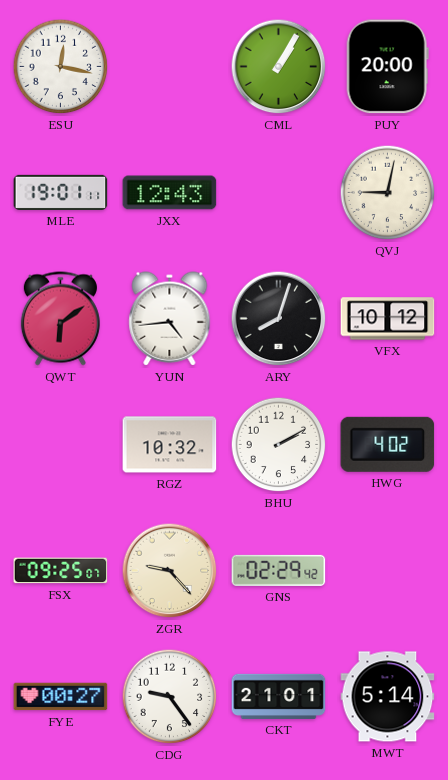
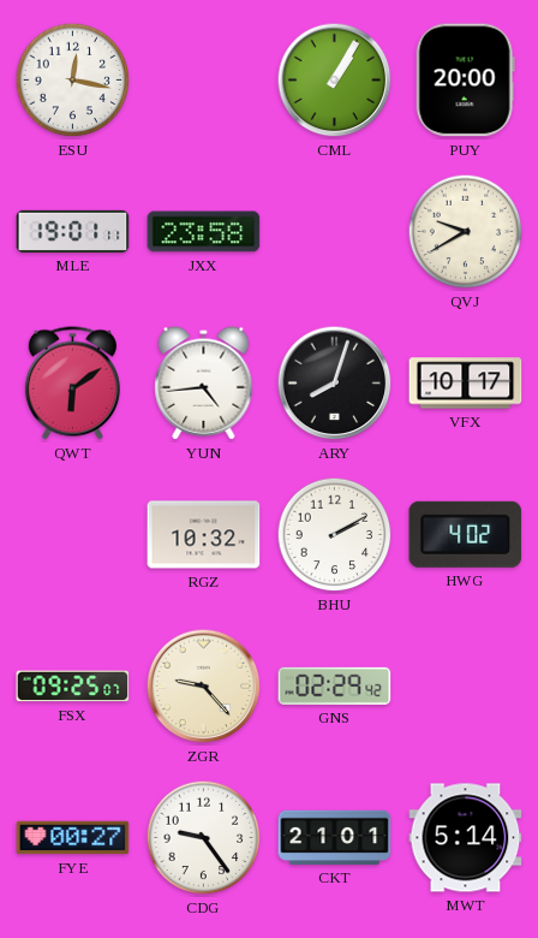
JXX: 12:43 -> 23:58
QVJ: 9:02 -> 9:40
VFX: 10:12 -> 10:17
